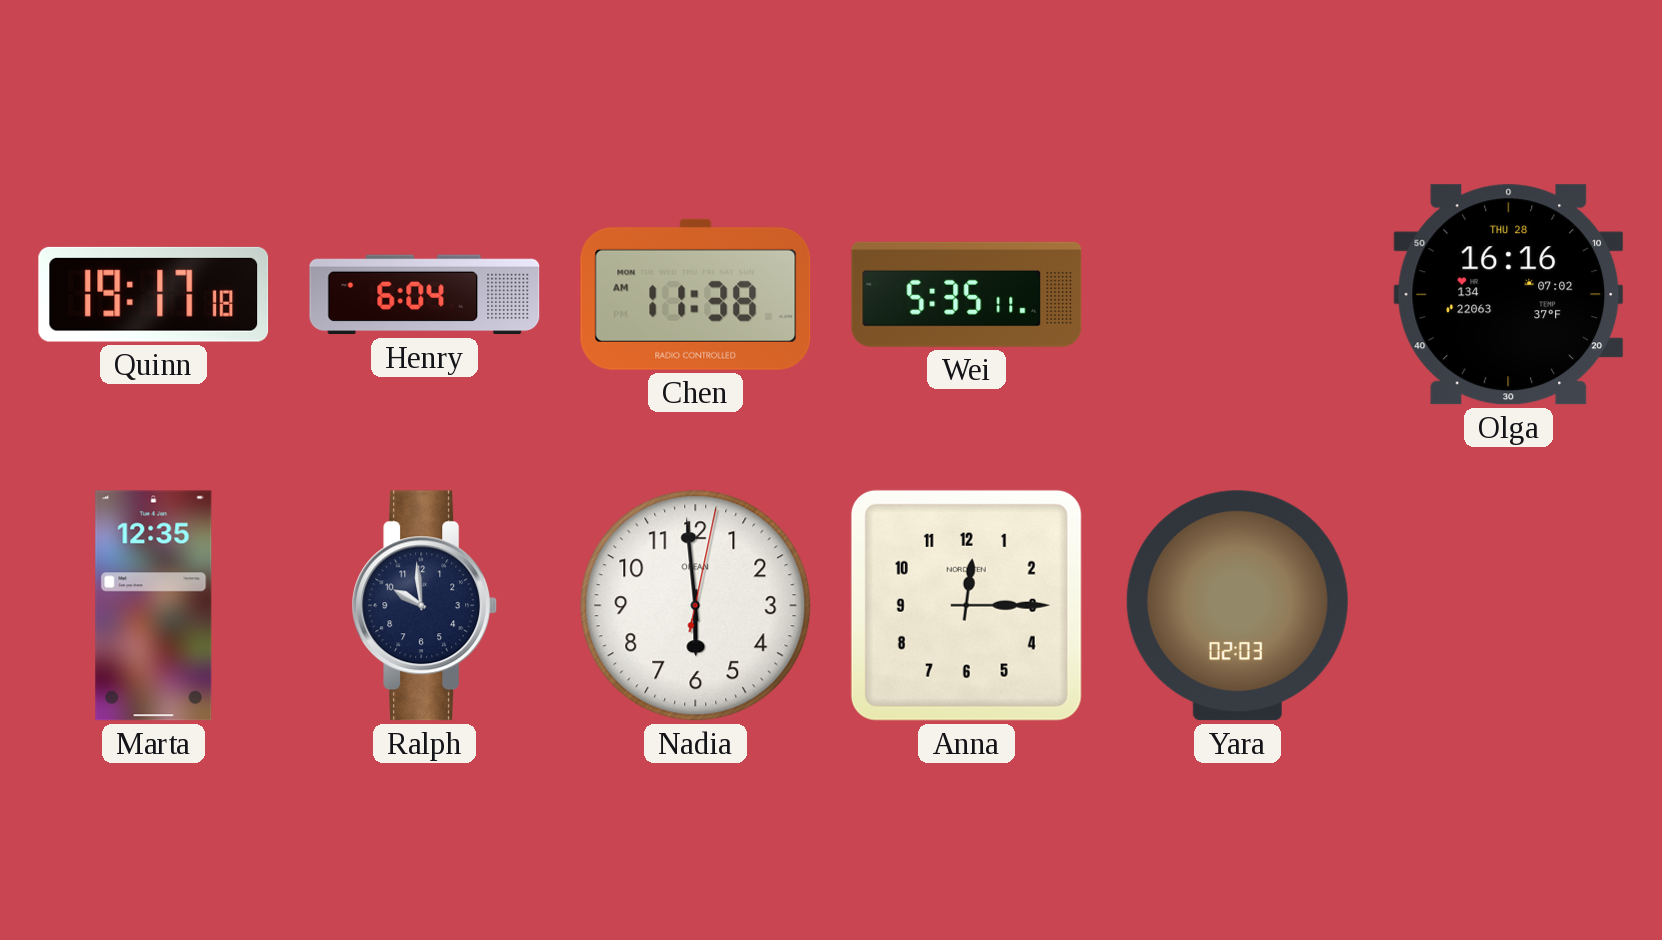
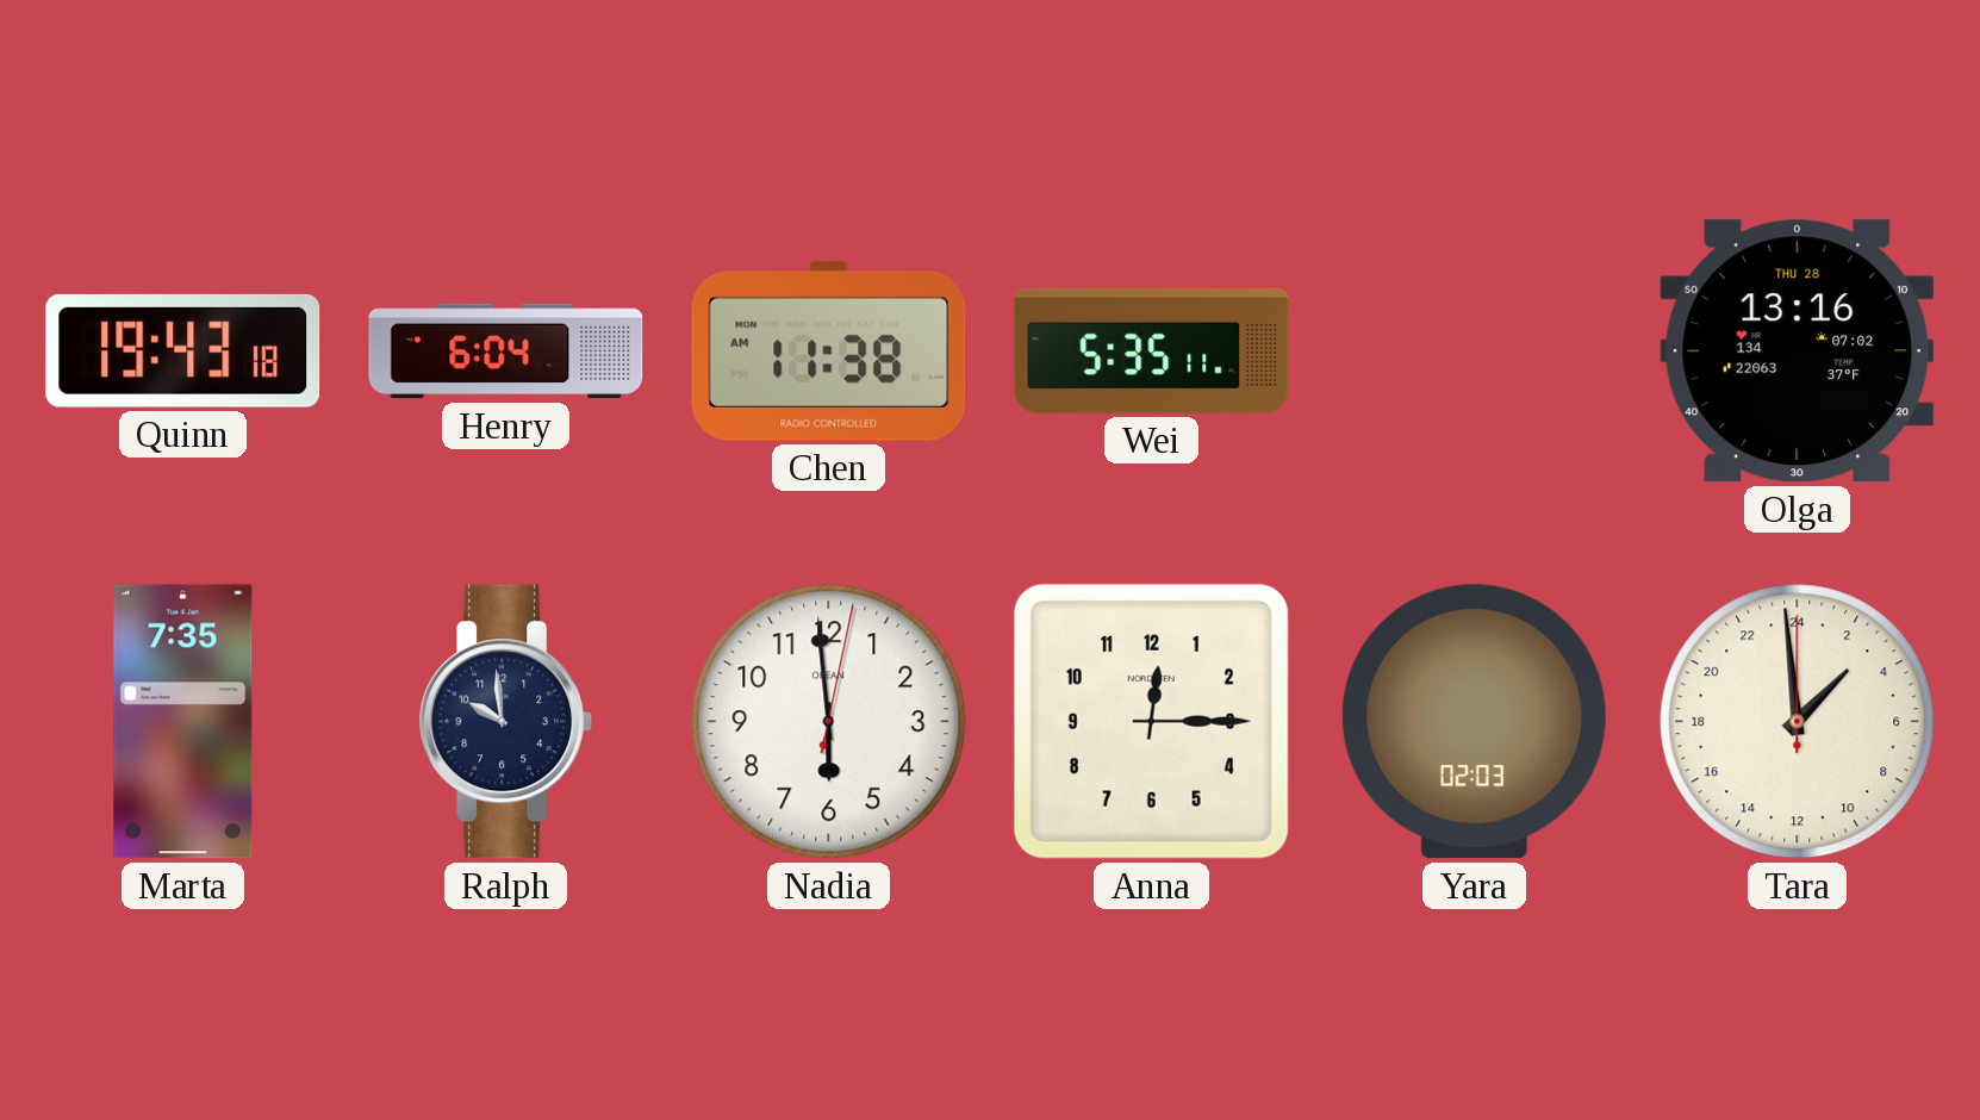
Quinn: 19:17 -> 19:43
Olga: 16:16 -> 13:16
Marta: 12:35 -> 7:35
Tara: none -> 2:59
